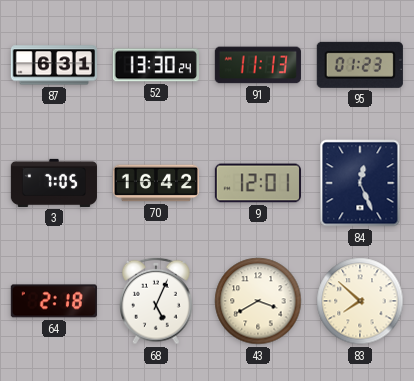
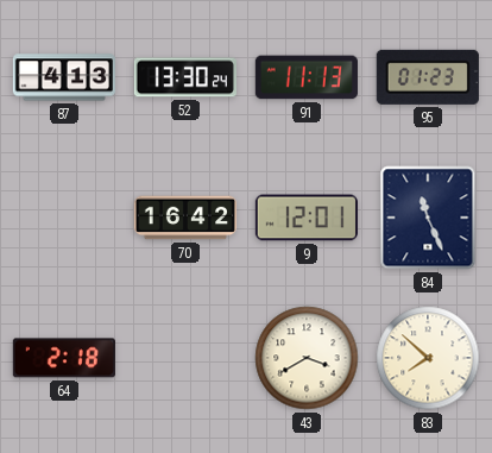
87: 6:31 -> 4:13
3: 7:05 -> none
84: 12:26 -> 11:26
68: 5:04 -> none
